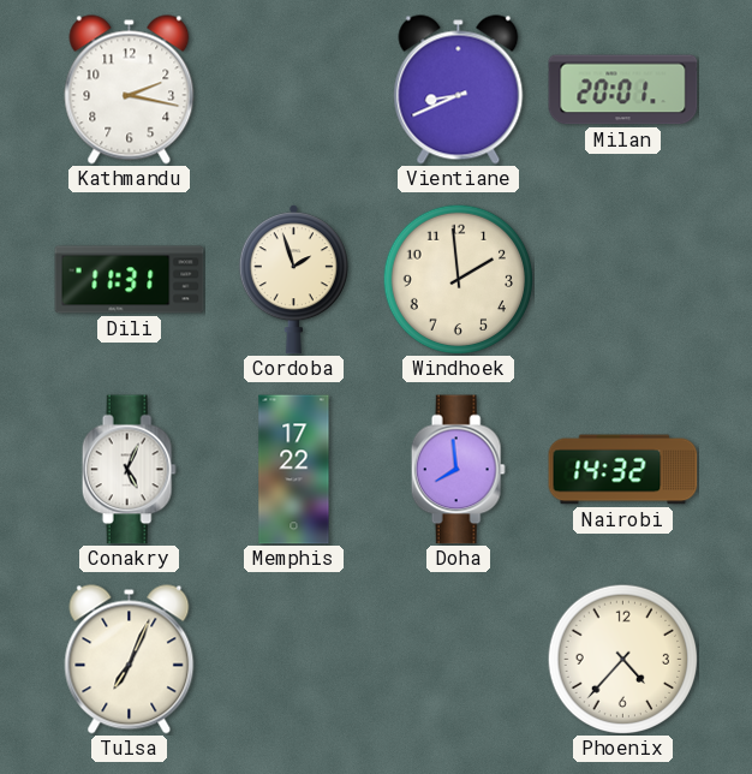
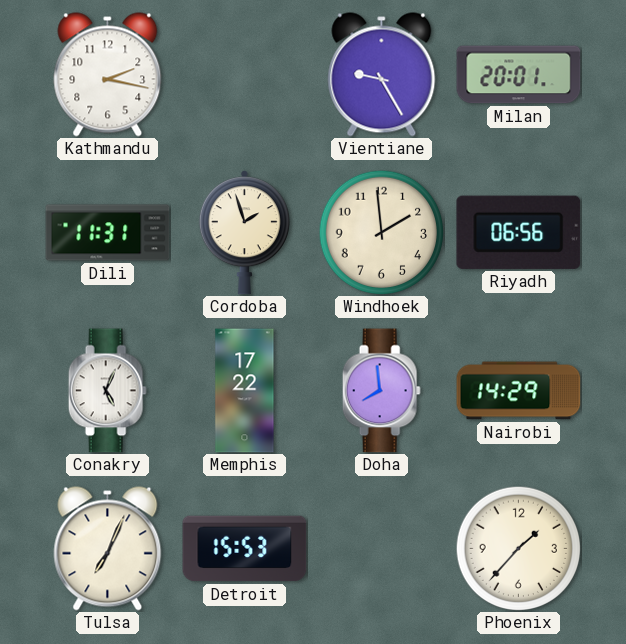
Vientiane: 8:41 -> 9:25
Riyadh: none -> 06:56
Nairobi: 14:32 -> 14:29
Detroit: none -> 15:53
Phoenix: 4:37 -> 1:37
